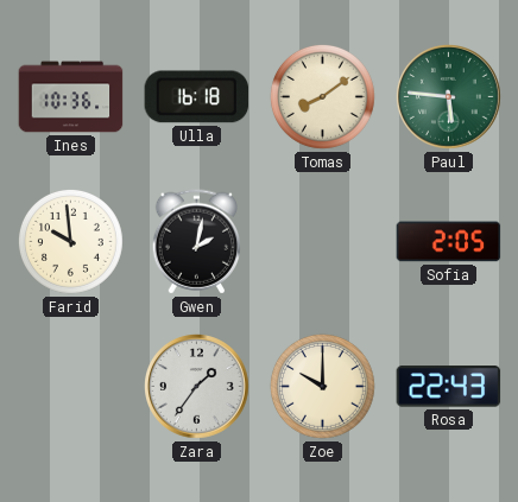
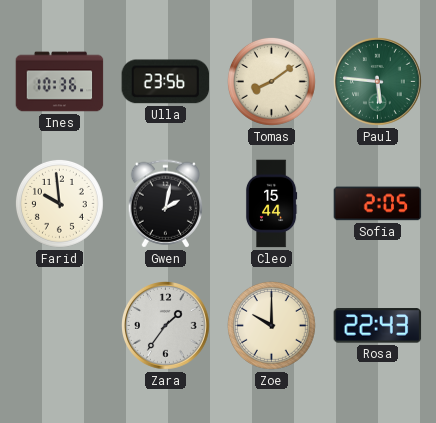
Ulla: 16:18 -> 23:56
Cleo: none -> 15:44
